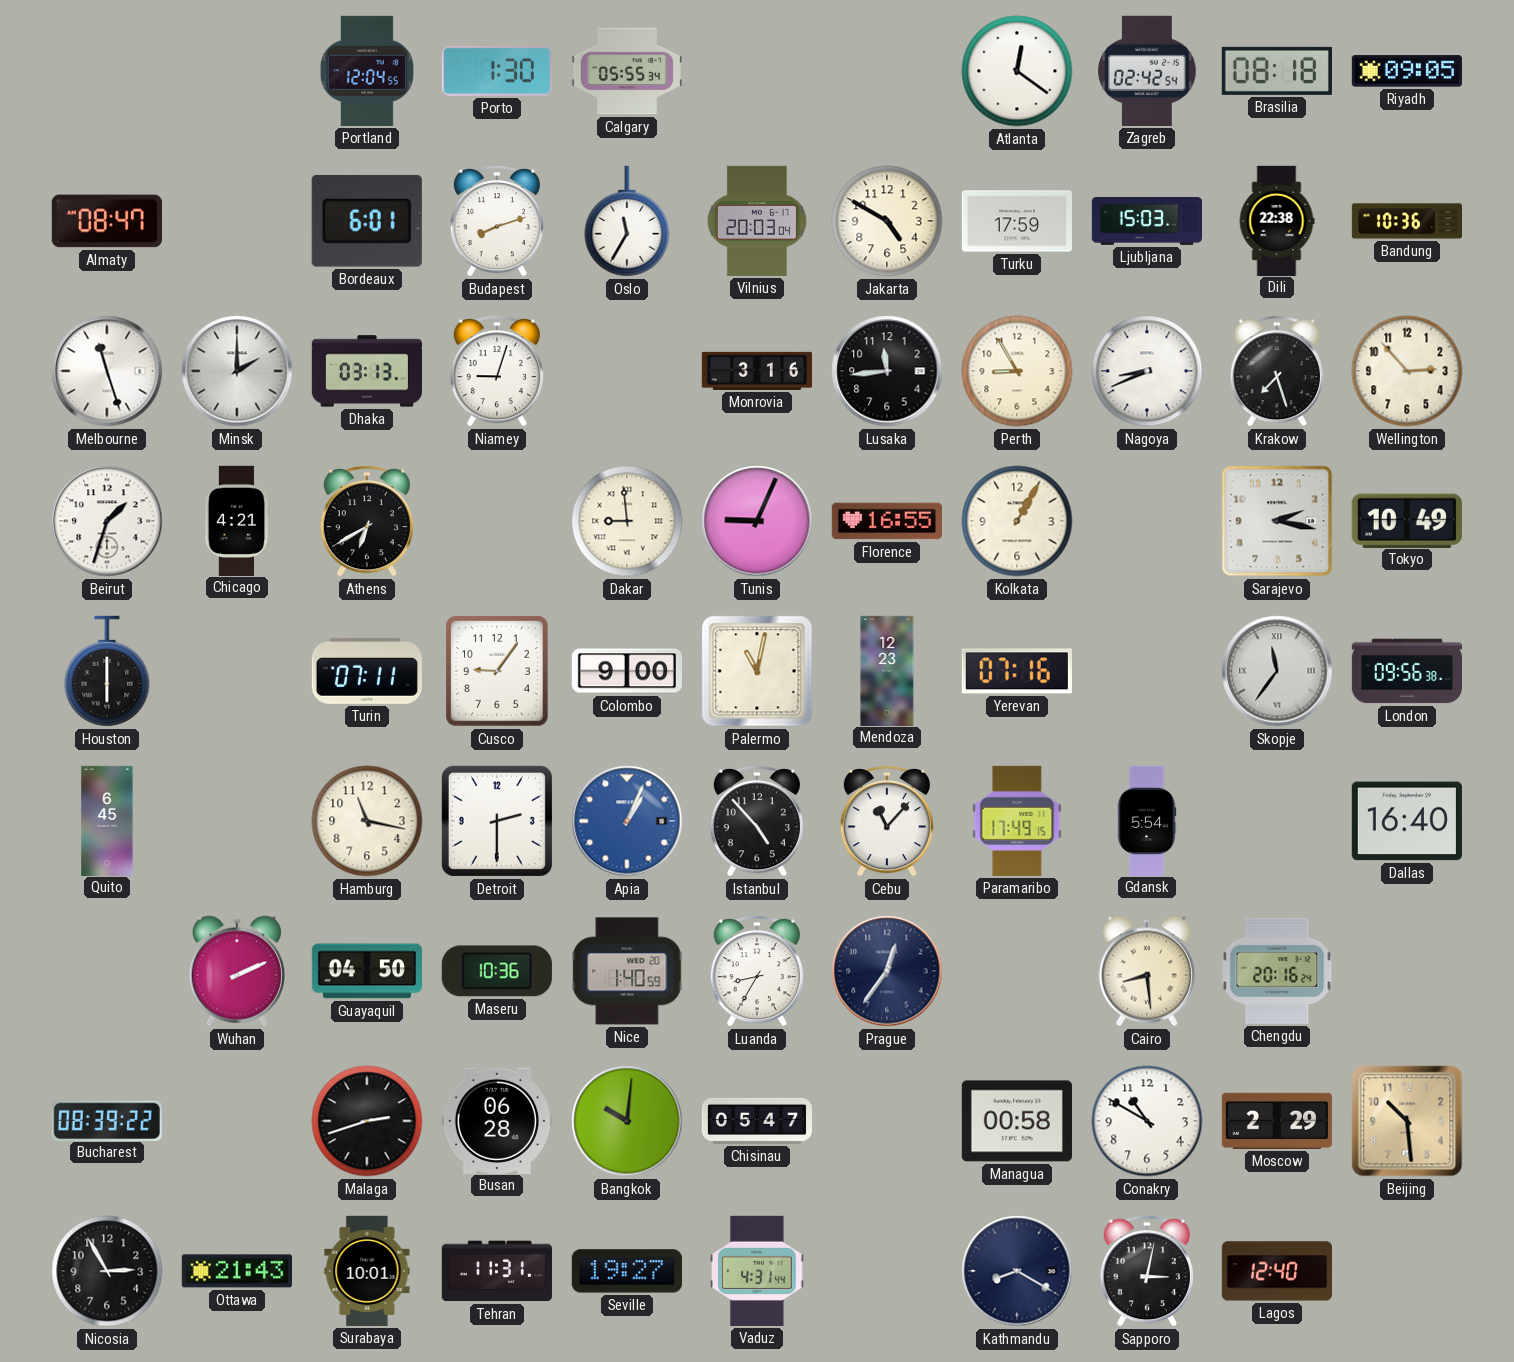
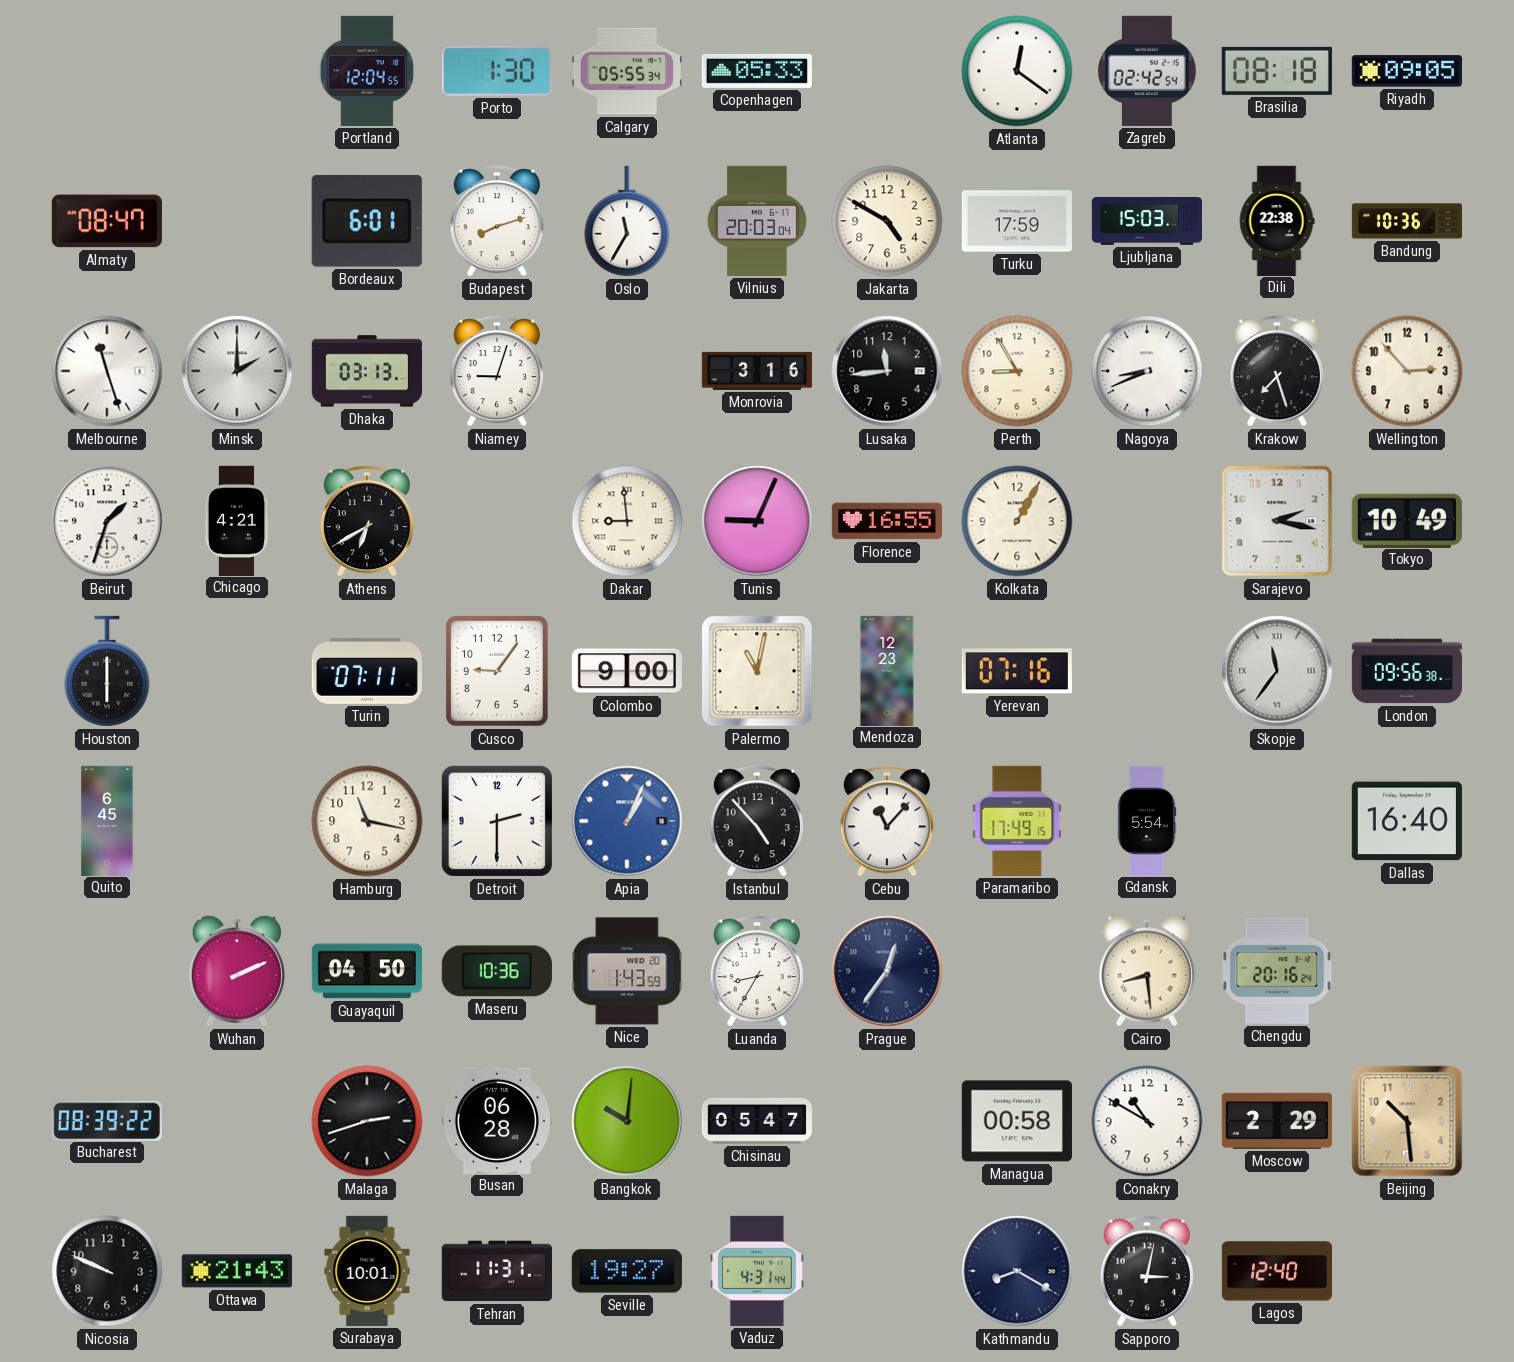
Copenhagen: none -> 05:33
Nice: 1:40 -> 1:43
Nicosia: 2:55 -> 9:49
